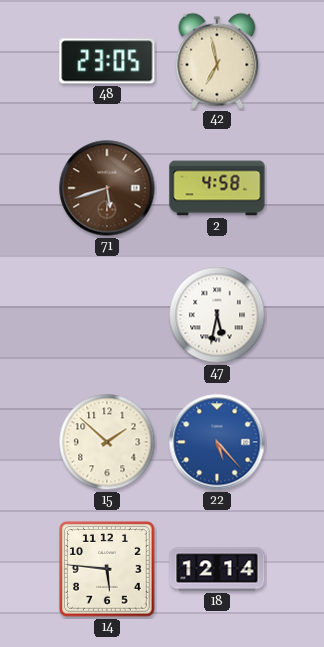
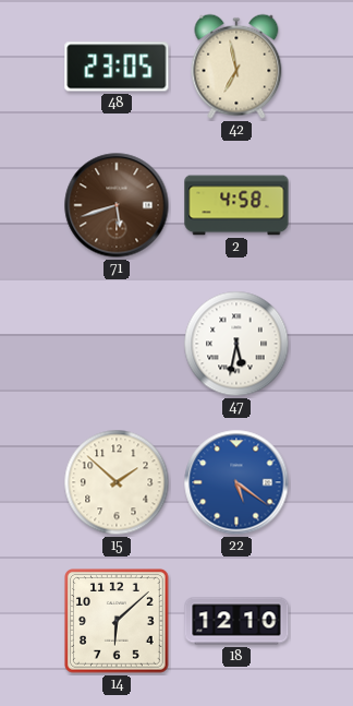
22: 5:23 -> 5:21
14: 5:46 -> 6:08
18: 12:14 -> 12:10
